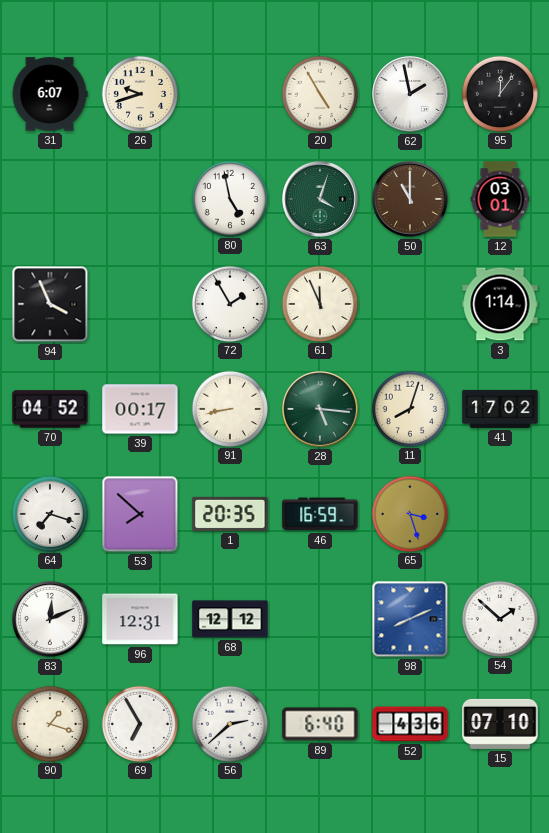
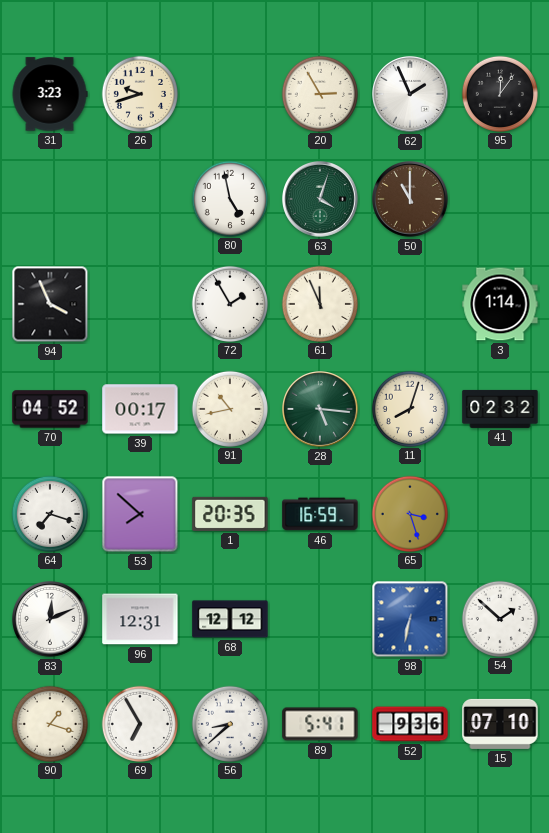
31: 6:07 -> 3:23
20: 4:55 -> 2:55
62: 1:58 -> 1:56
12: 03:01 -> none
91: 8:43 -> 10:43
41: 17:02 -> 02:32
98: 8:11 -> 6:32
56: 2:38 -> 8:38
89: 6:40 -> 5:41
52: 4:36 -> 9:36
